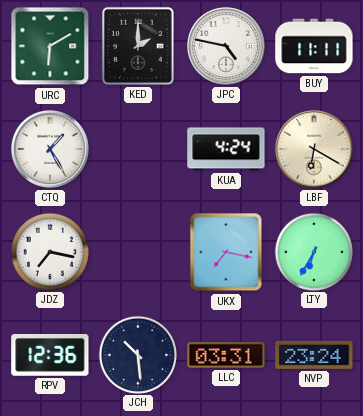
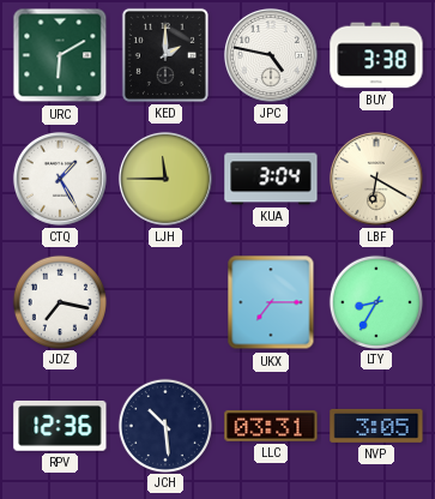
BUY: 11:11 -> 3:38
LJH: none -> 11:45
KUA: 4:24 -> 3:04
UKX: 7:17 -> 7:15
LTY: 6:35 -> 8:35
NVP: 23:24 -> 3:05
